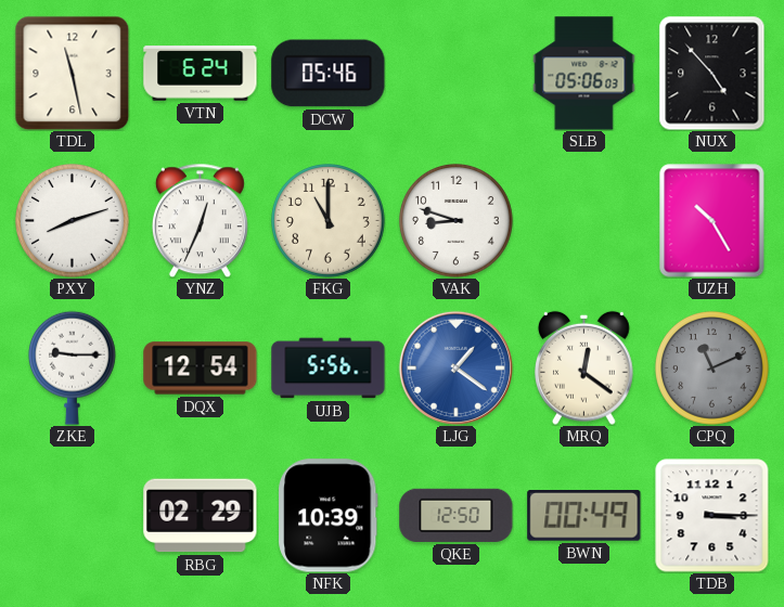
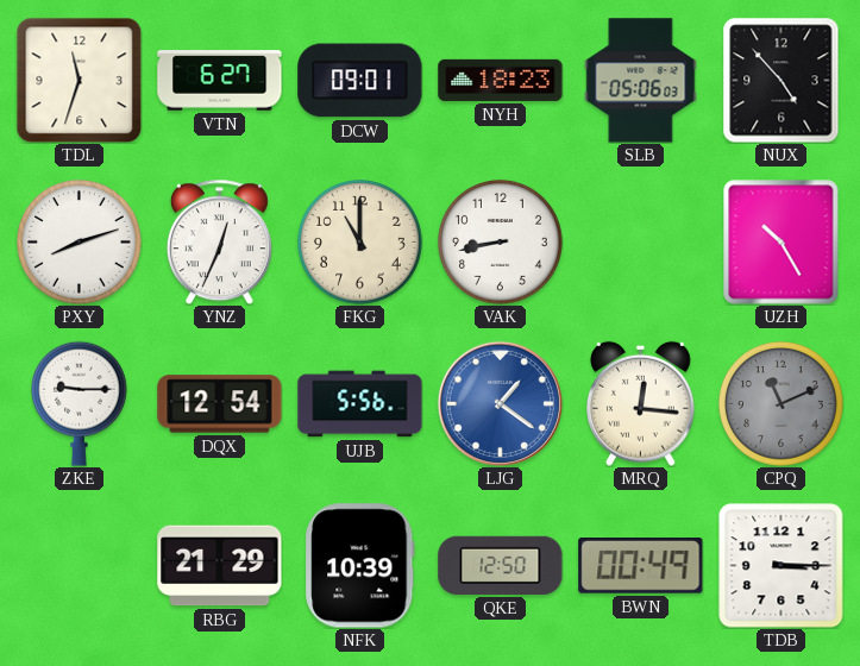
TDL: 11:28 -> 11:33
VTN: 6:24 -> 6:27
DCW: 05:46 -> 09:01
NYH: none -> 18:23
VAK: 8:48 -> 8:43
MRQ: 12:21 -> 12:16
RBG: 02:29 -> 21:29
